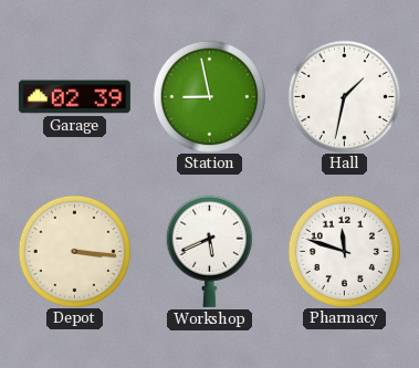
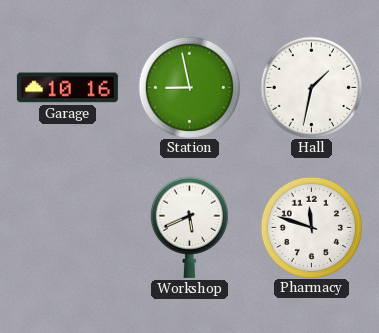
Garage: 02:39 -> 10:16
Depot: 3:16 -> none
